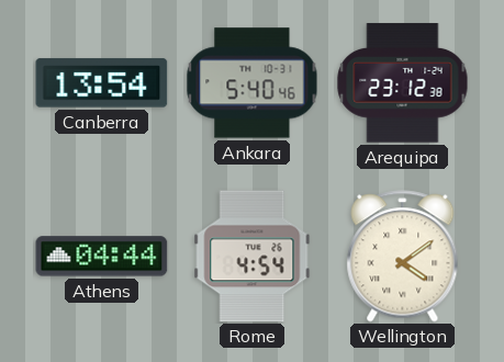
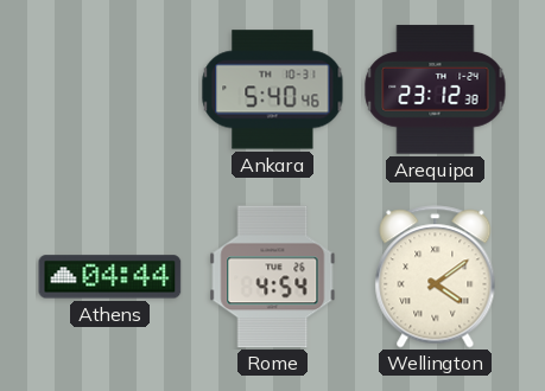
Canberra: 13:54 -> none
